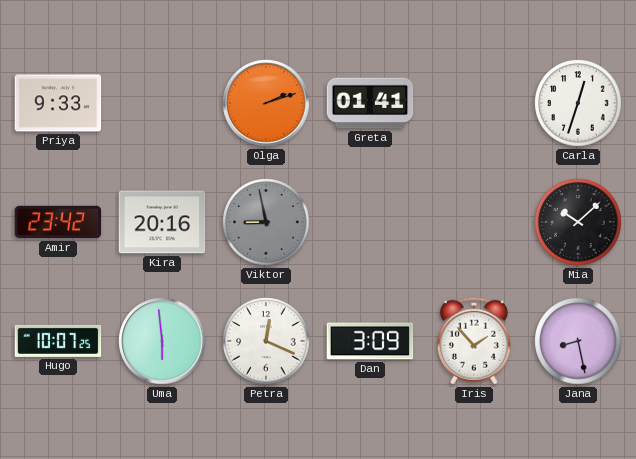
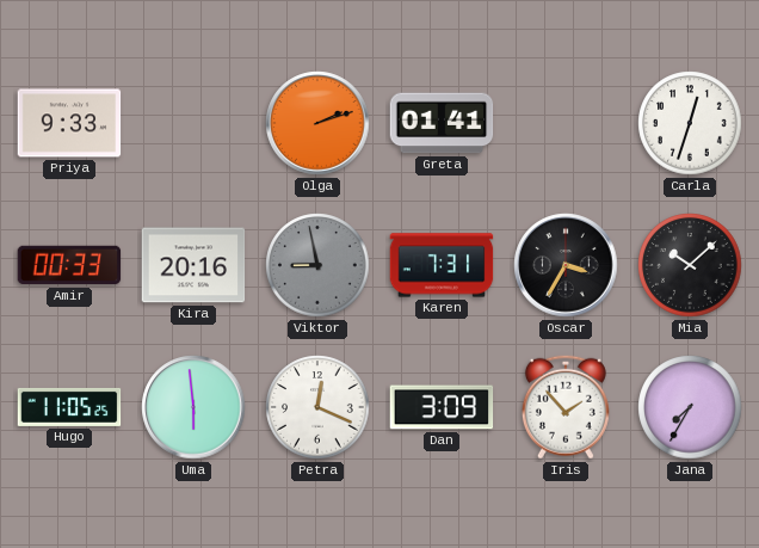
Amir: 23:42 -> 00:33
Karen: none -> 7:31
Oscar: none -> 3:35
Hugo: 10:07 -> 11:05
Jana: 8:28 -> 7:35
